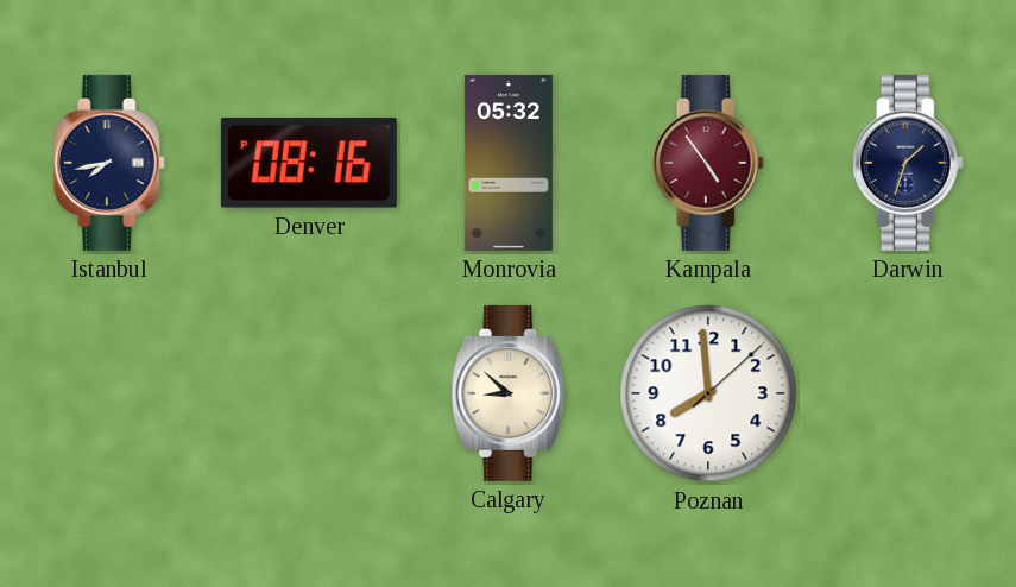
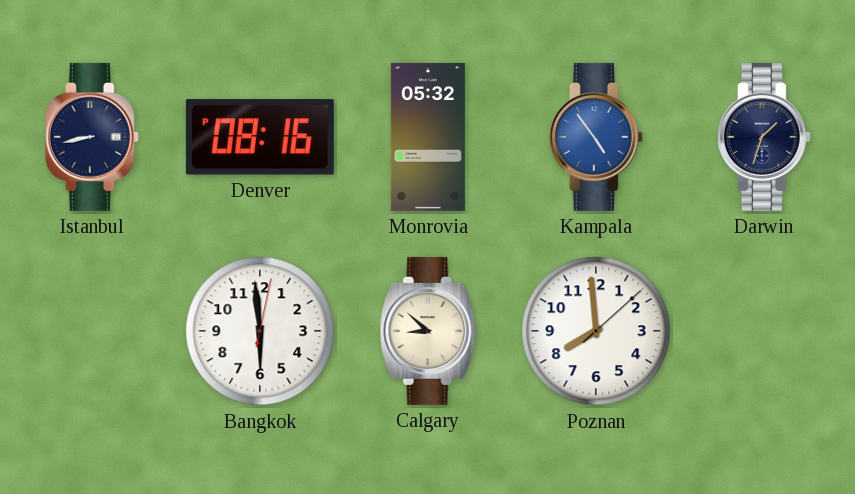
Istanbul: 7:43 -> 8:43
Kampala dial: burgundy -> blue
Bangkok: none -> 5:59
